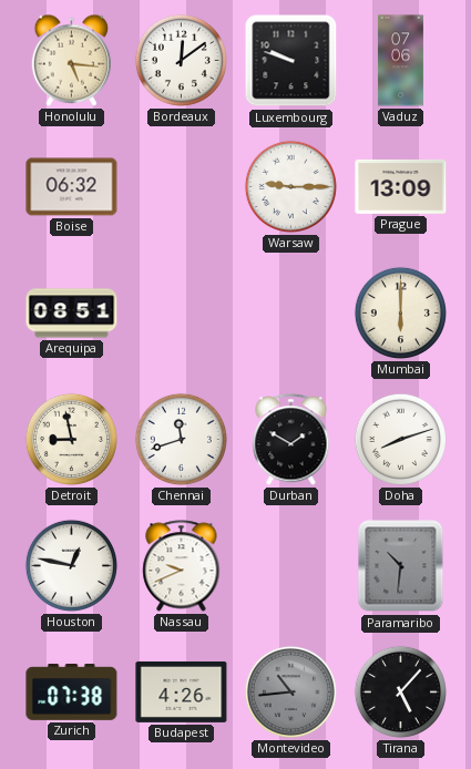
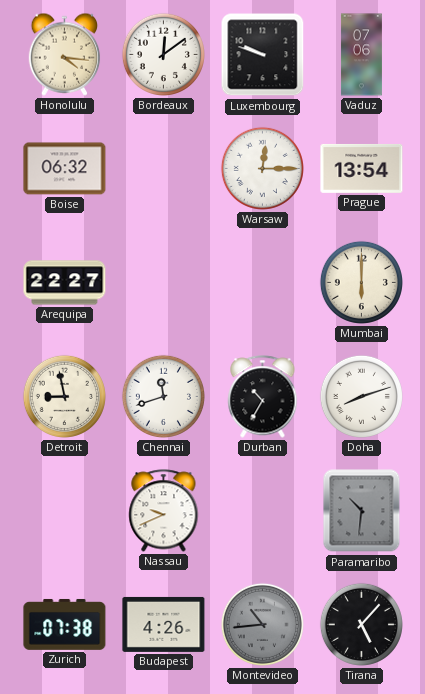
Honolulu: 5:16 -> 4:16
Warsaw: 9:15 -> 12:15
Prague: 13:09 -> 13:54
Arequipa: 08:51 -> 22:27
Durban: 1:50 -> 10:35
Houston: 12:47 -> none
